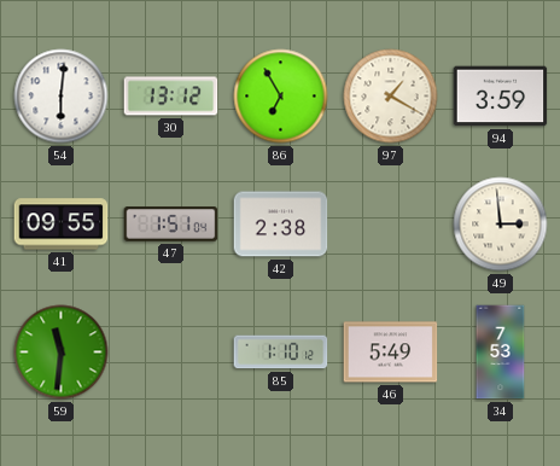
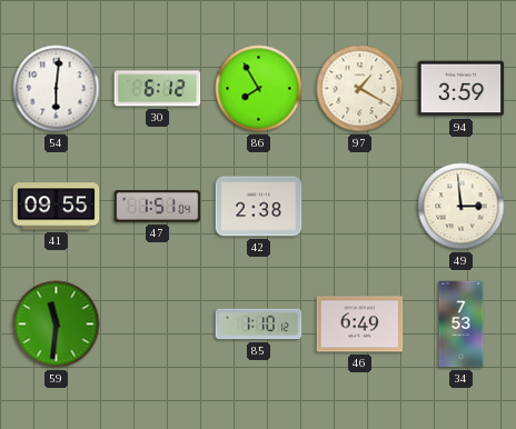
30: 13:12 -> 6:12
86: 6:55 -> 7:55
46: 5:49 -> 6:49
